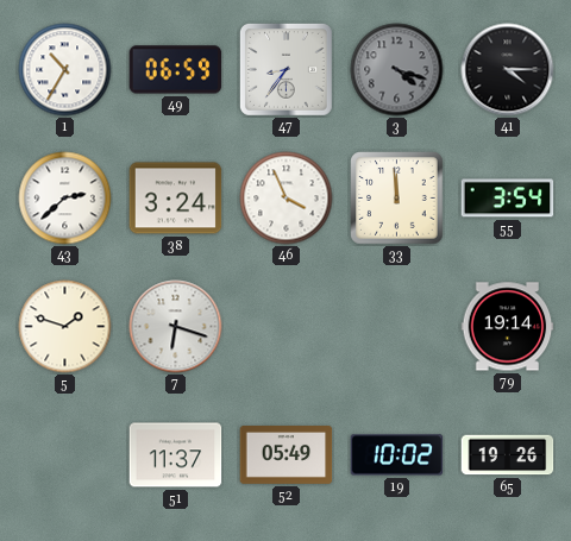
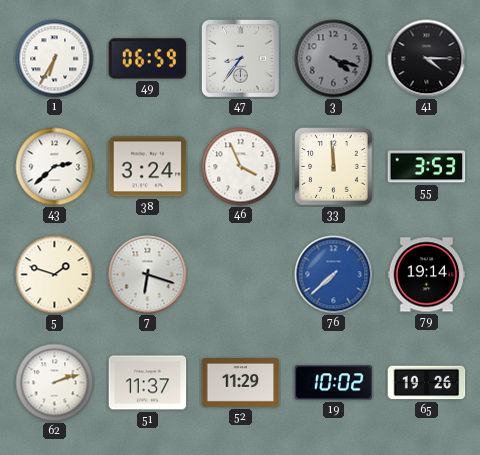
1: 10:35 -> 6:35
55: 3:54 -> 3:53
76: none -> 7:38
62: none -> 2:12
52: 05:49 -> 11:29
